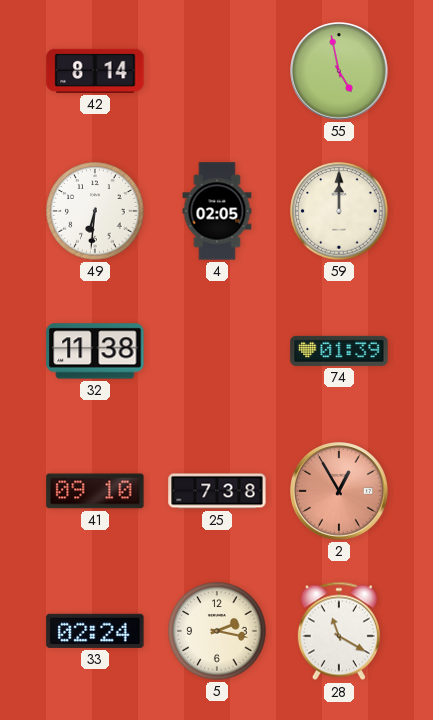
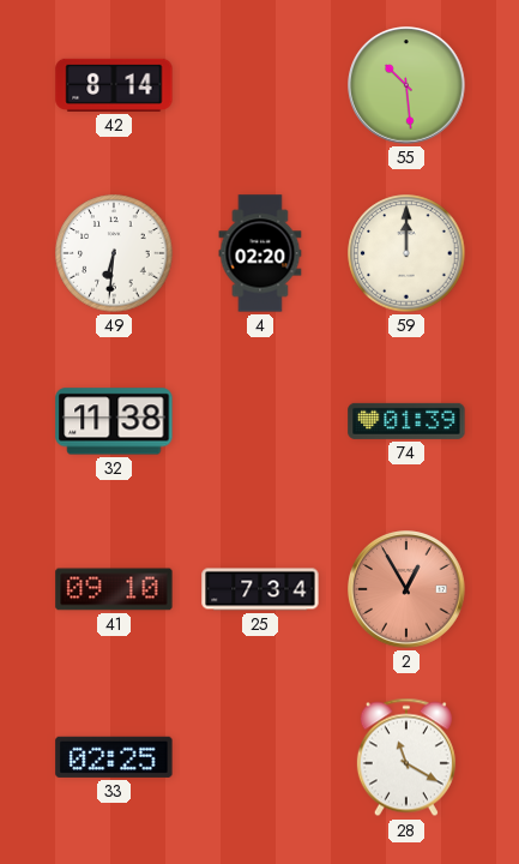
55: 4:58 -> 10:29
4: 02:05 -> 02:20
25: 7:38 -> 7:34
33: 02:24 -> 02:25
5: 2:17 -> none
